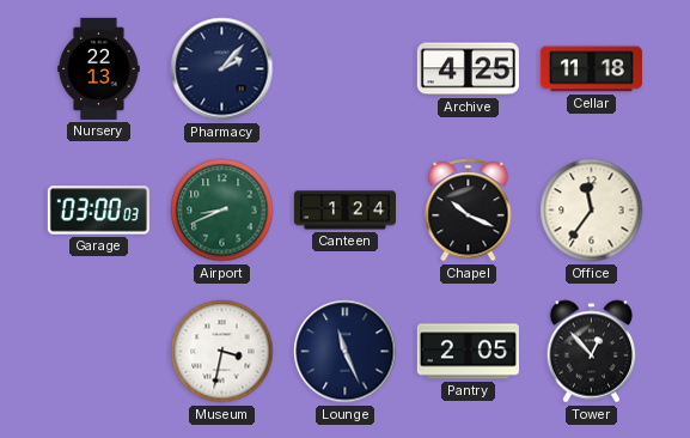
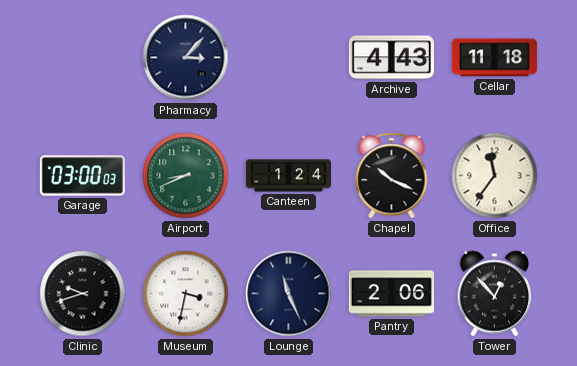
Nursery: 22:13 -> none
Pharmacy: 2:07 -> 3:07
Archive: 4:25 -> 4:43
Clinic: none -> 9:42
Pantry: 2:05 -> 2:06
